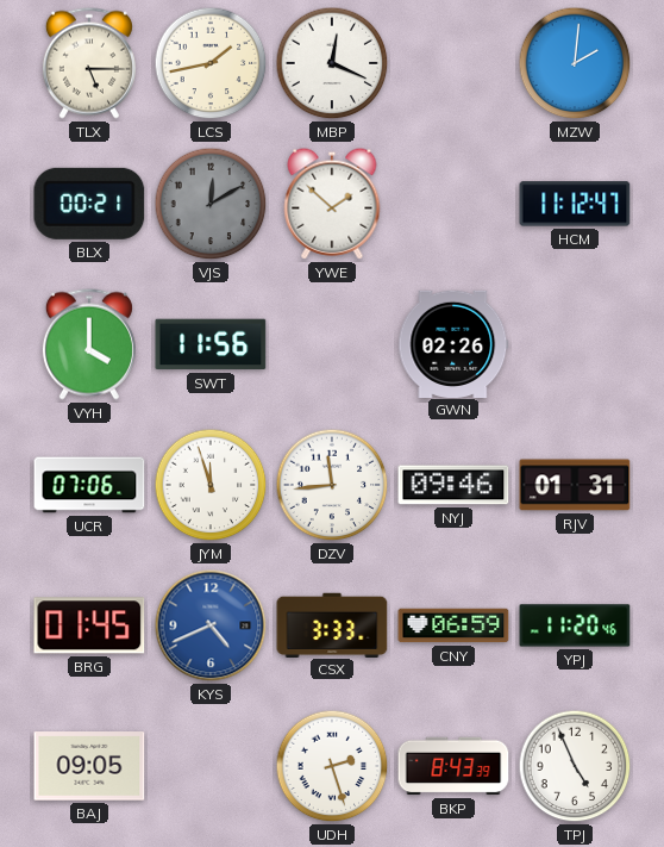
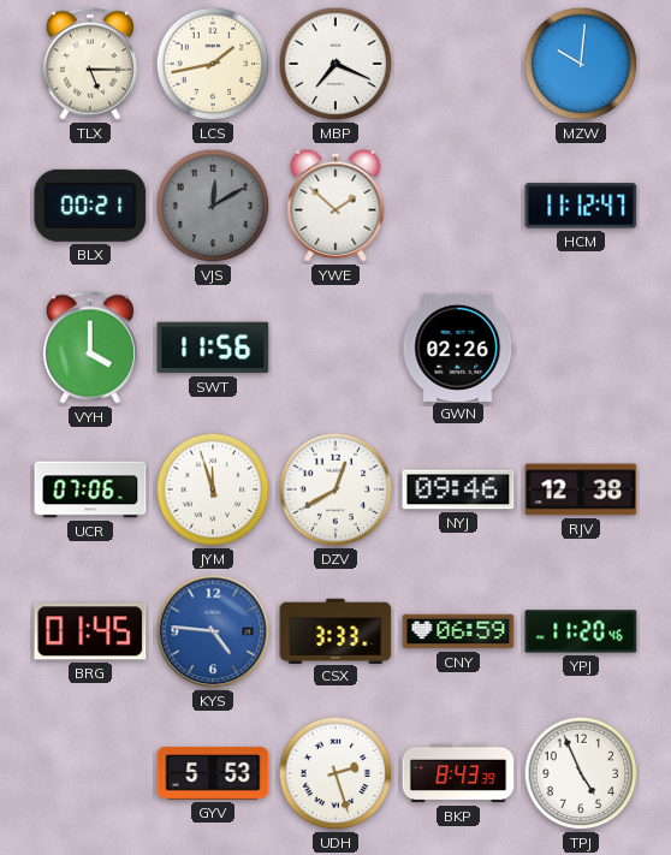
MBP: 12:19 -> 7:19
MZW: 2:01 -> 10:01
DZV: 11:44 -> 12:40
RJV: 01:31 -> 12:38
KYS: 4:41 -> 4:46
BAJ: 09:05 -> none
GYV: none -> 5:53
